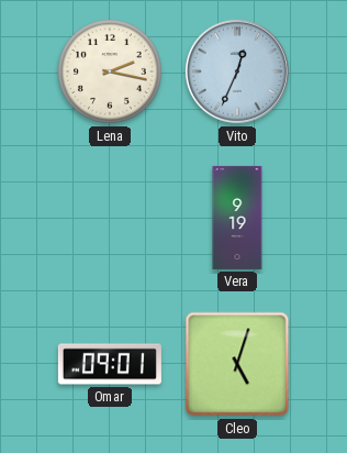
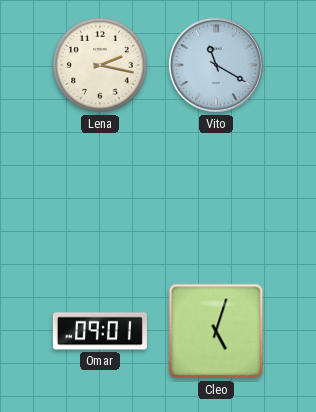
Vito: 12:34 -> 11:20
Vera: 9:19 -> none
